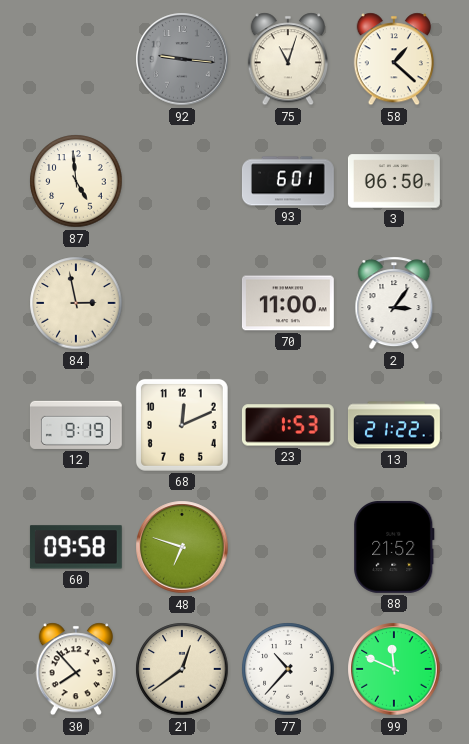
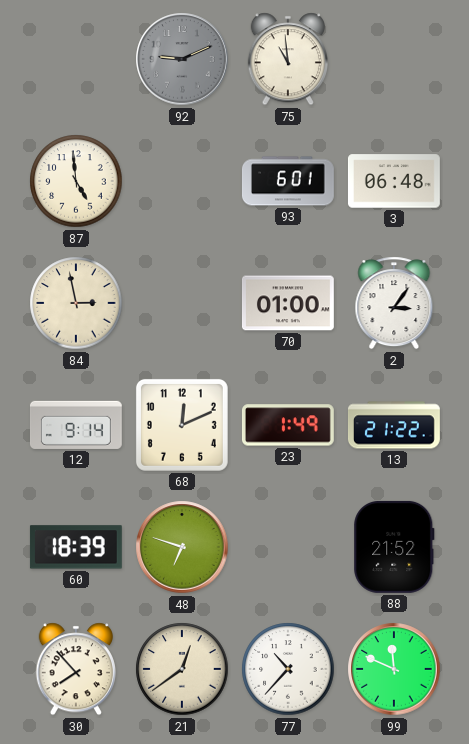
92: 9:16 -> 9:11
75: 11:03 -> 10:59
58: 1:22 -> none
3: 06:50 -> 06:48
70: 11:00 -> 01:00
12: 9:19 -> 9:14
23: 1:53 -> 1:49
60: 09:58 -> 18:39
